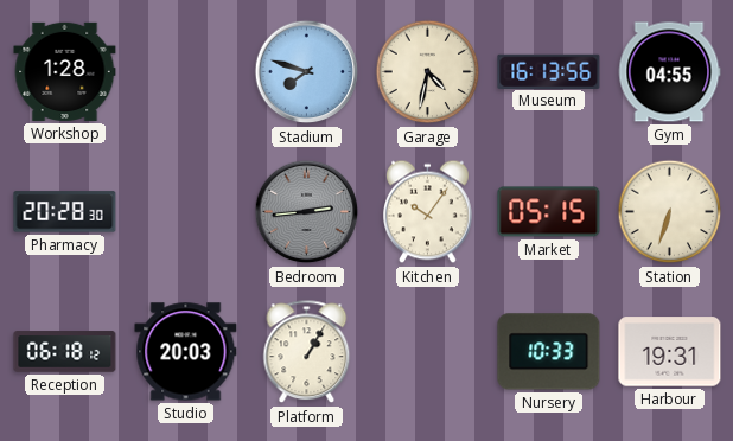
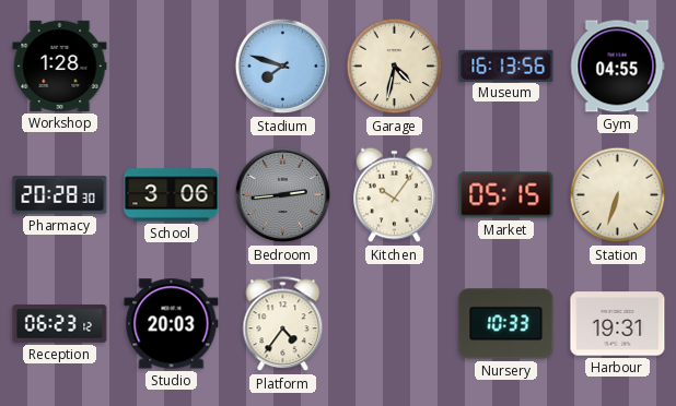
School: none -> 3:06
Reception: 06:18 -> 06:23
Platform: 1:05 -> 4:36
